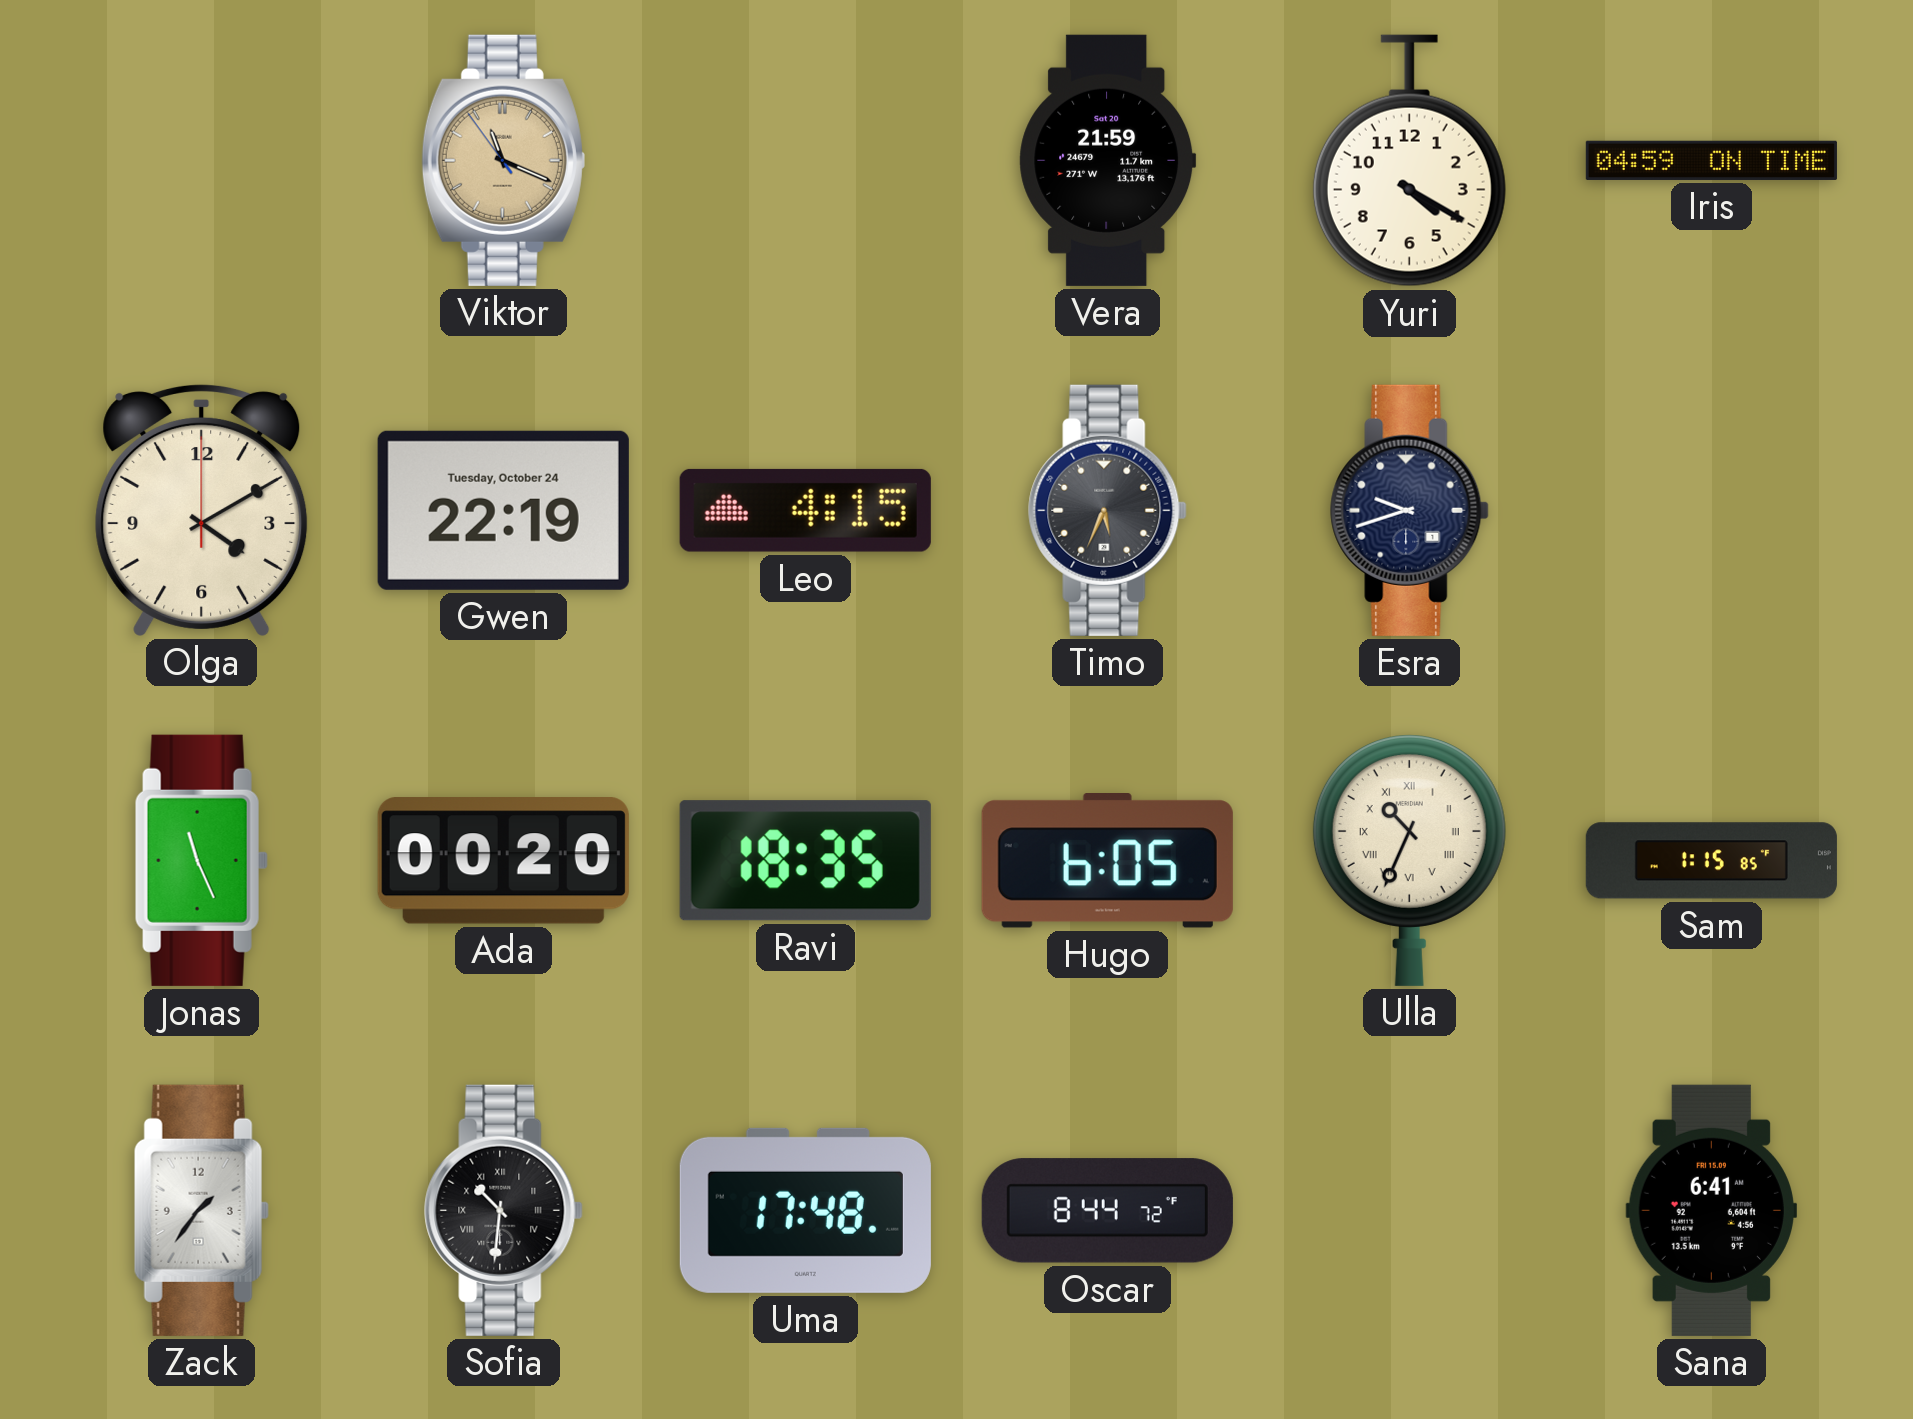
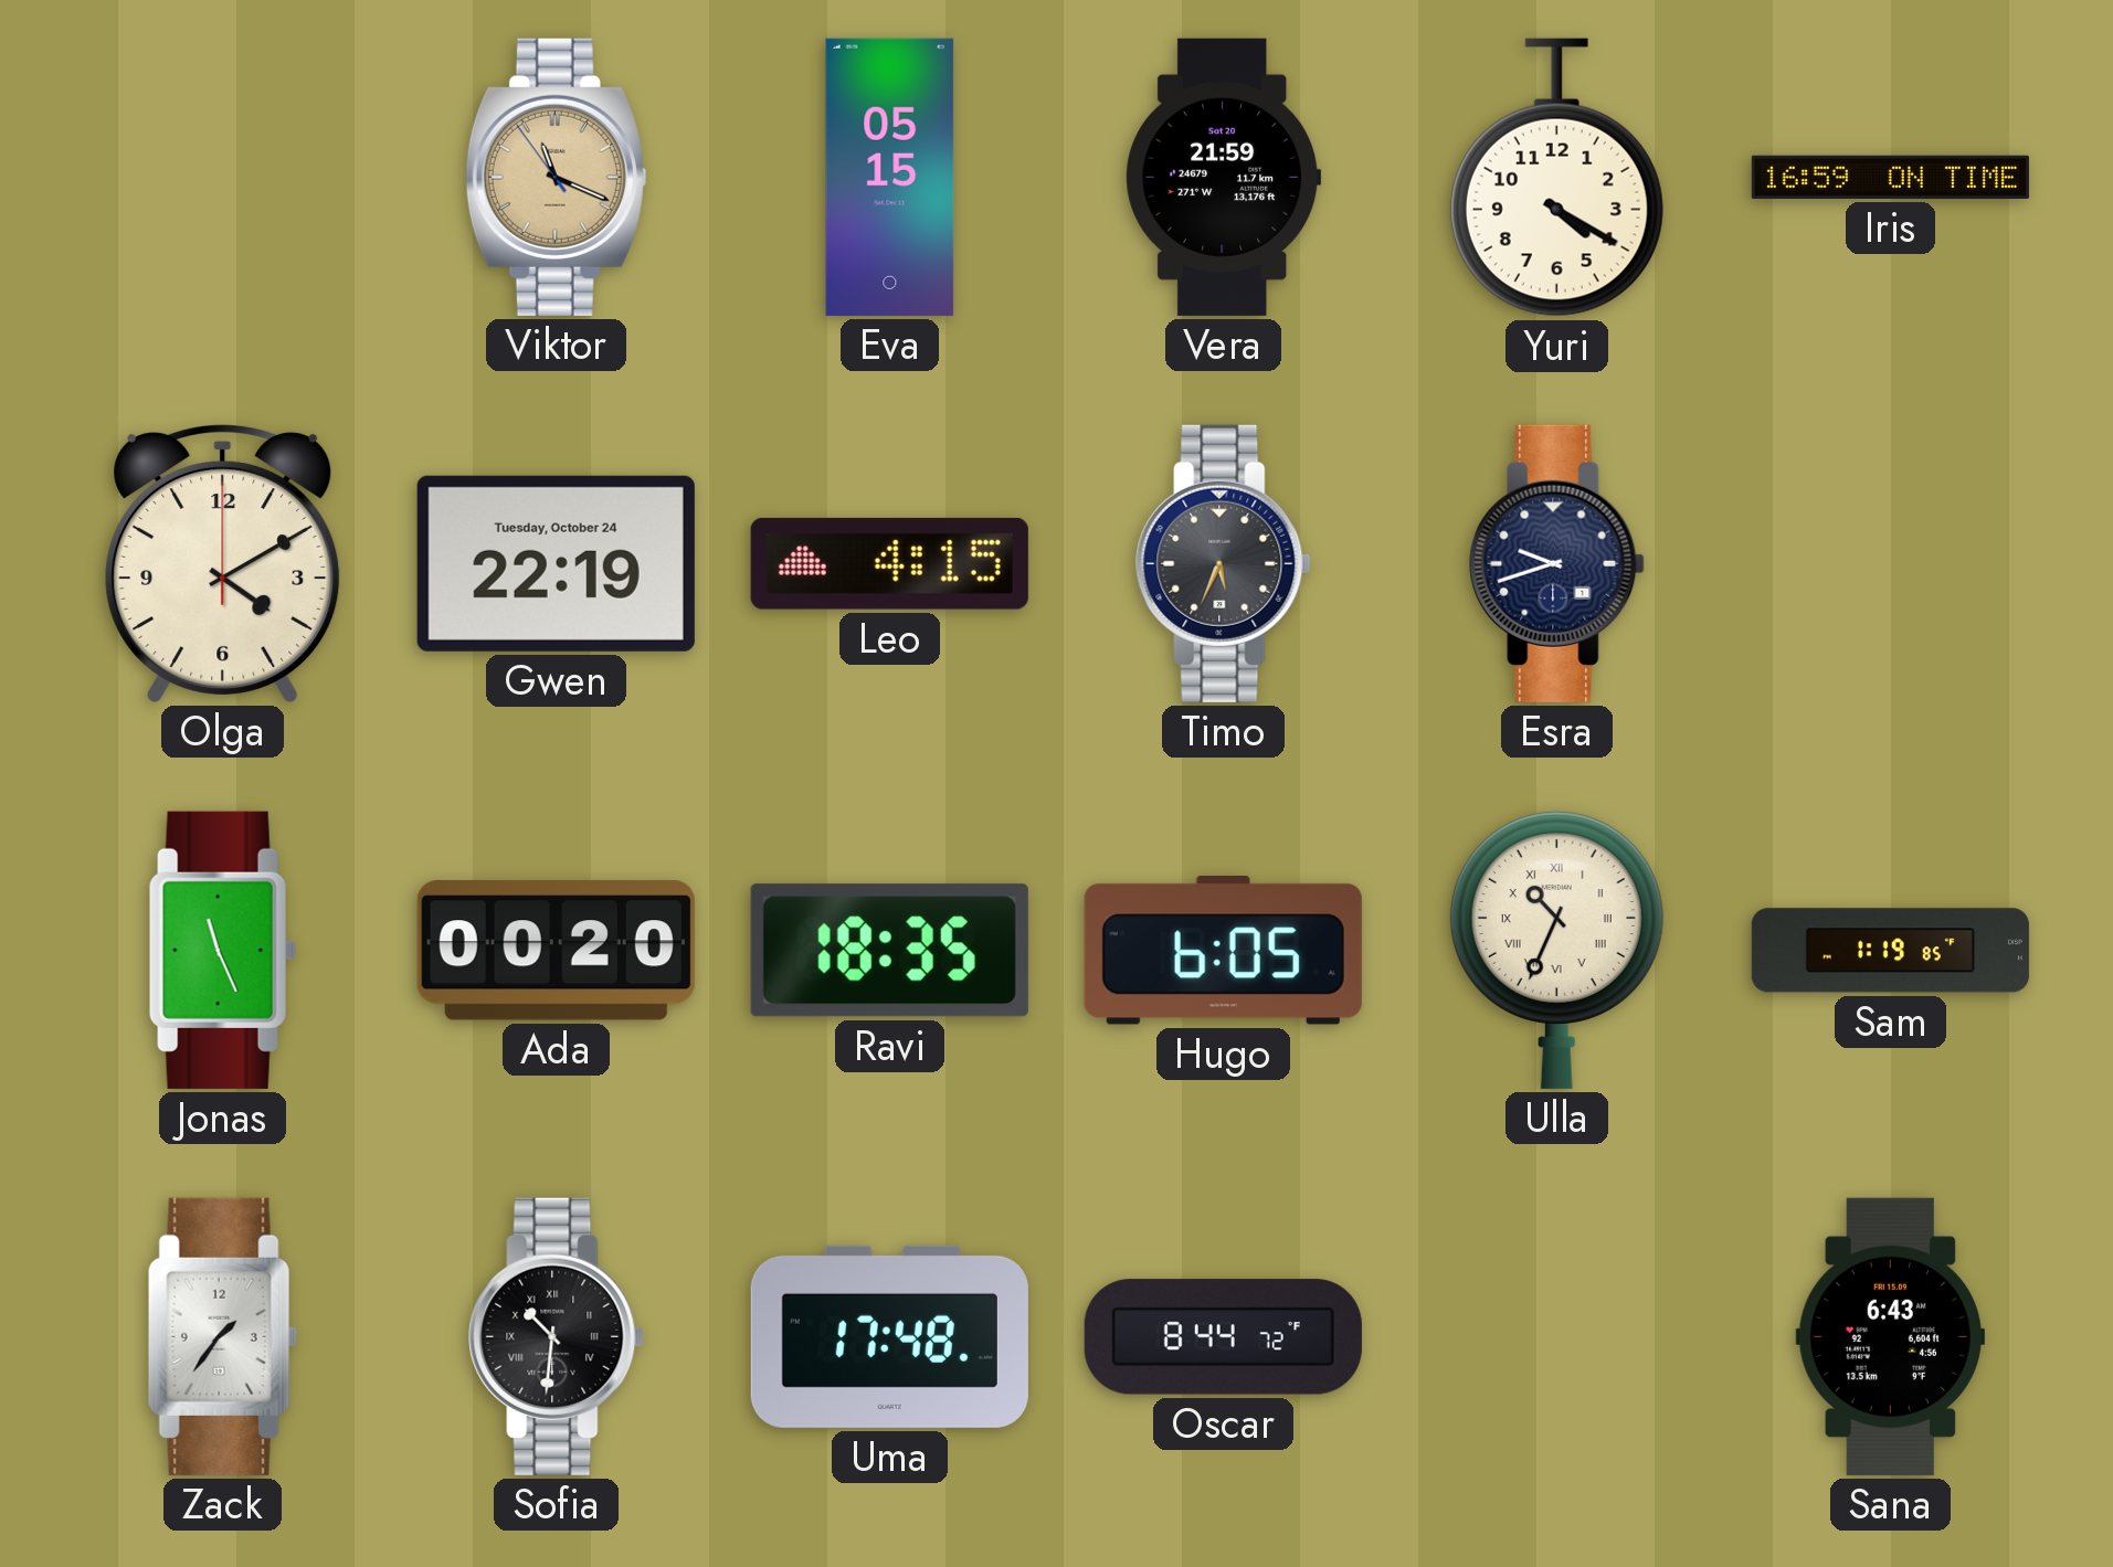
Eva: none -> 05:15
Iris: 04:59 -> 16:59
Sam: 1:15 -> 1:19
Sana: 6:41 -> 6:43
